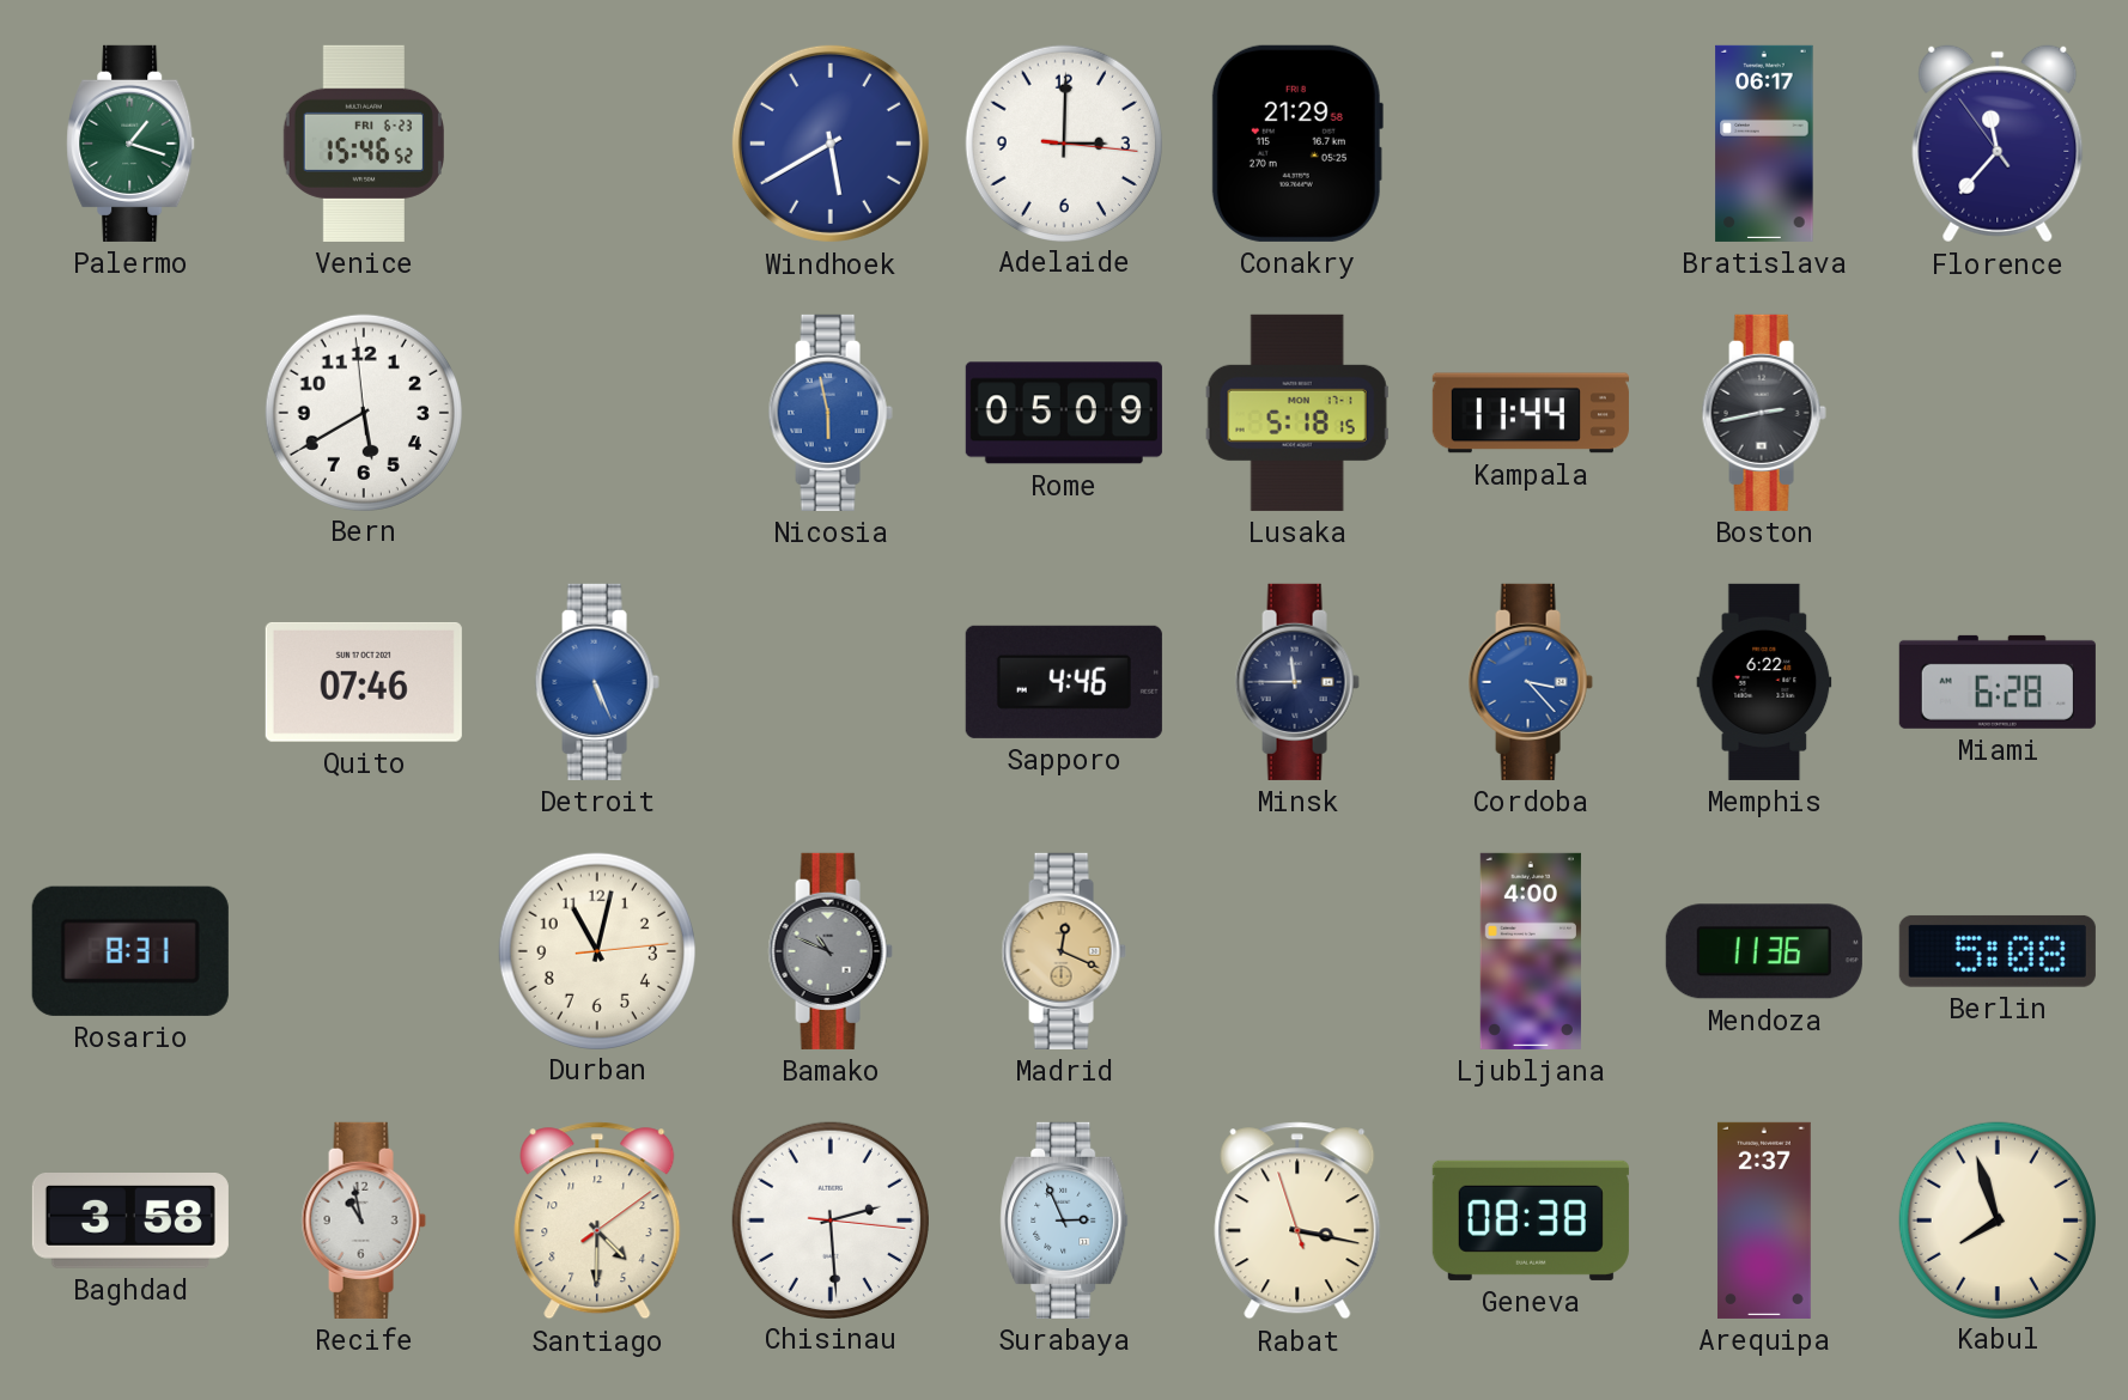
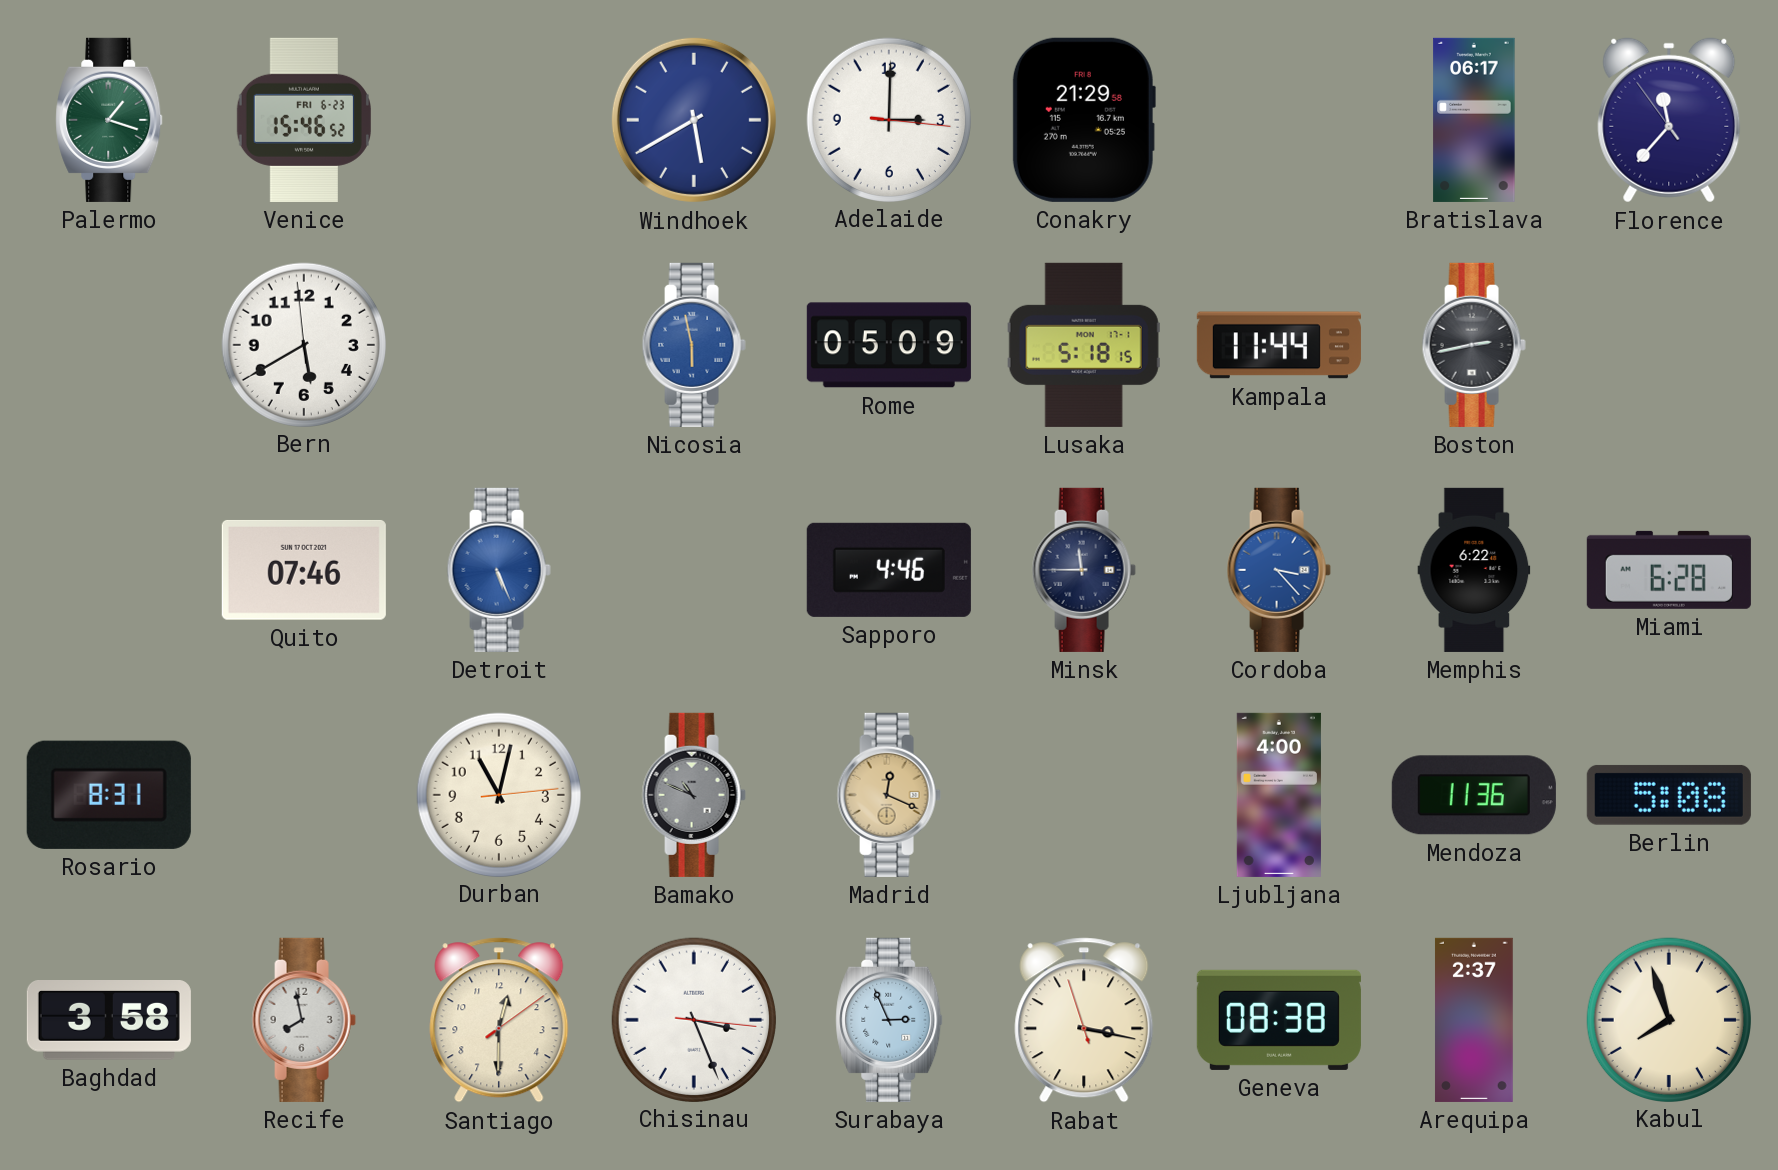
Recife: 10:58 -> 7:58
Santiago: 4:30 -> 12:30
Chisinau: 2:29 -> 3:26
